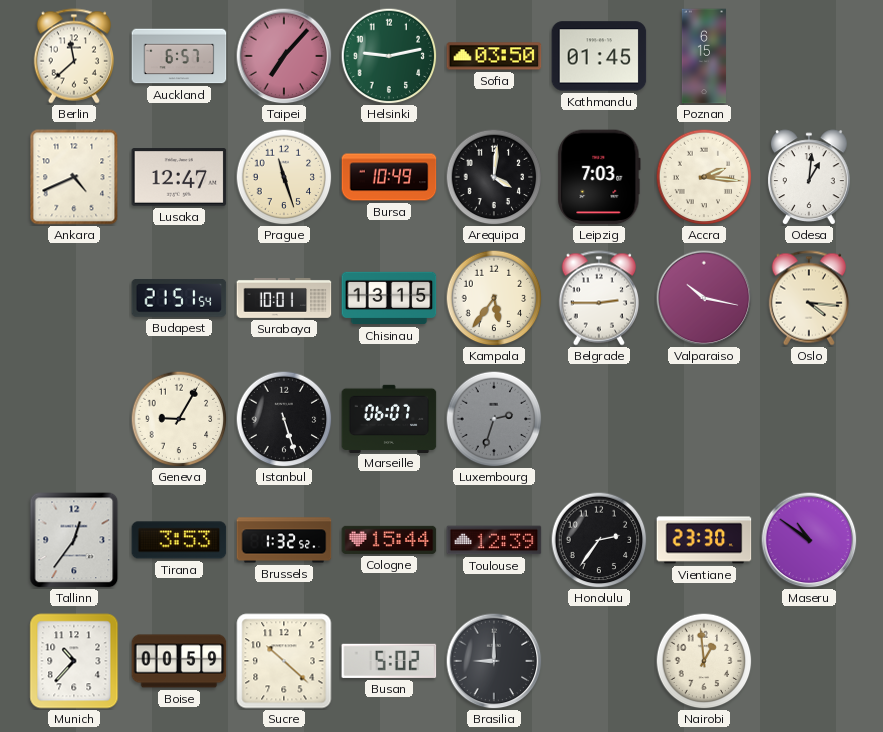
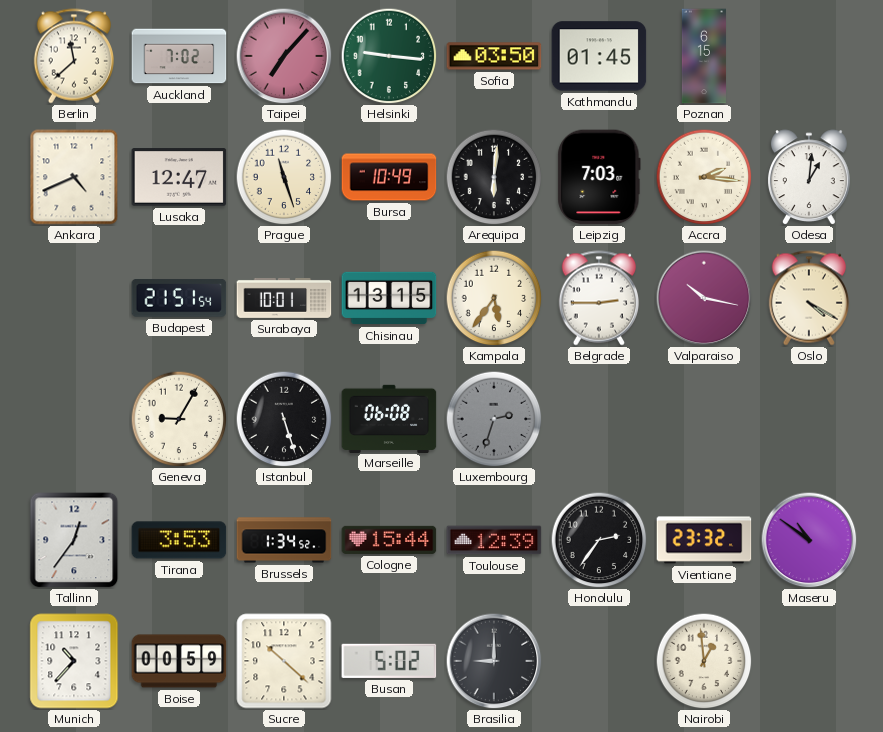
Auckland: 6:57 -> 7:02
Helsinki: 9:13 -> 9:16
Arequipa: 4:01 -> 6:01
Oslo: 4:16 -> 4:20
Marseille: 06:07 -> 06:08
Brussels: 1:32 -> 1:34
Vientiane: 23:30 -> 23:32
